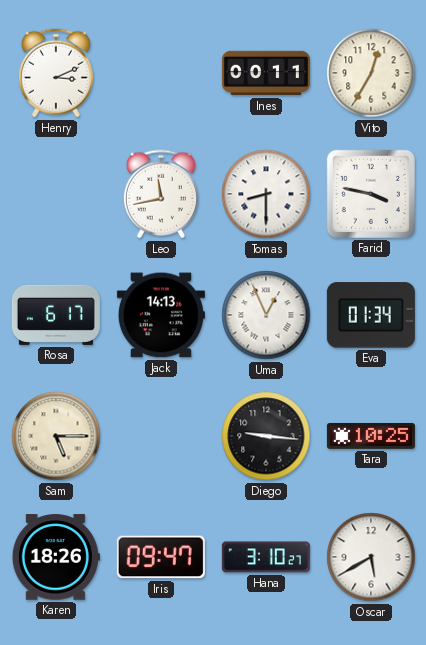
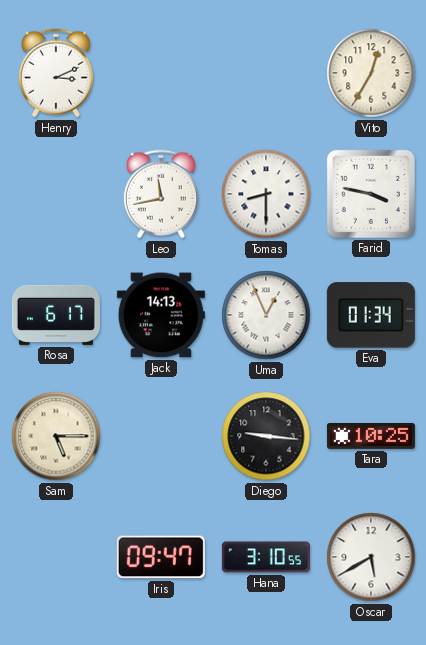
Ines: 00:11 -> none
Karen: 18:26 -> none
Hana: 3:10:27 -> 3:10:55
